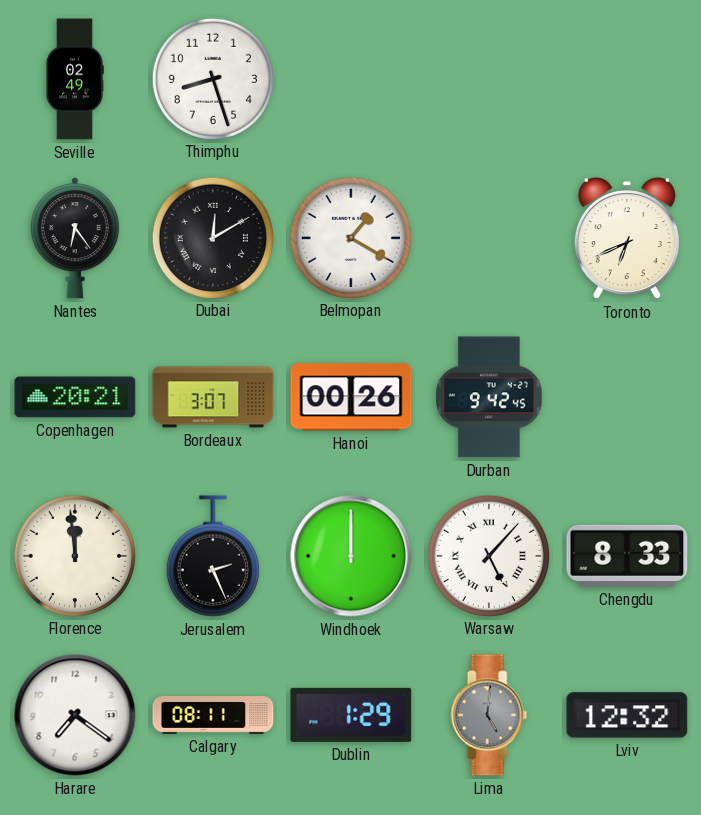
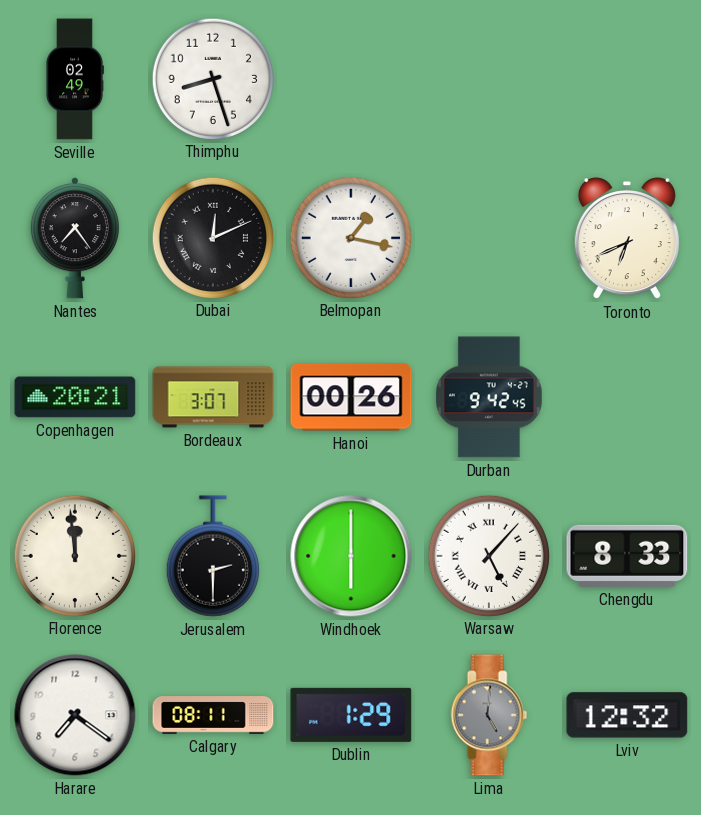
Nantes: 6:24 -> 7:24
Dubai: 12:10 -> 12:11
Belmopan: 1:20 -> 1:17
Jerusalem: 2:26 -> 2:30
Windhoek: 12:00 -> 6:00
